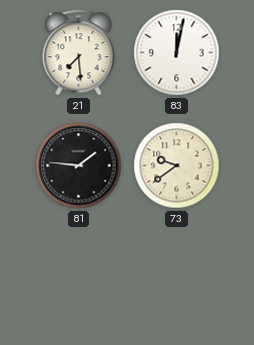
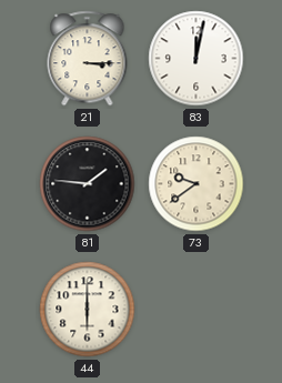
21: 7:29 -> 3:15
44: none -> 6:00
